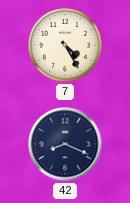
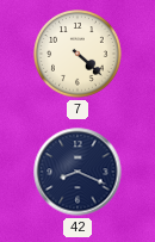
7: 4:25 -> 4:22
